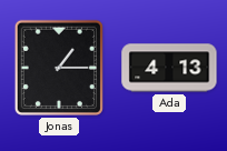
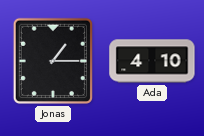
Ada: 4:13 -> 4:10
